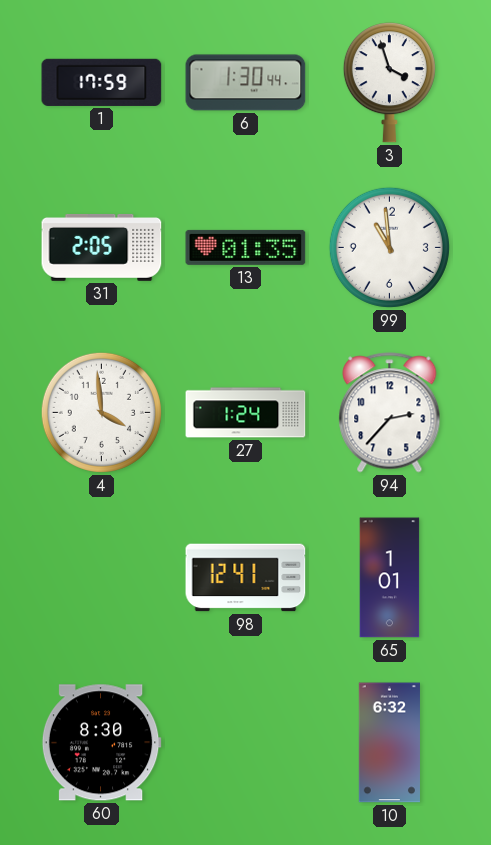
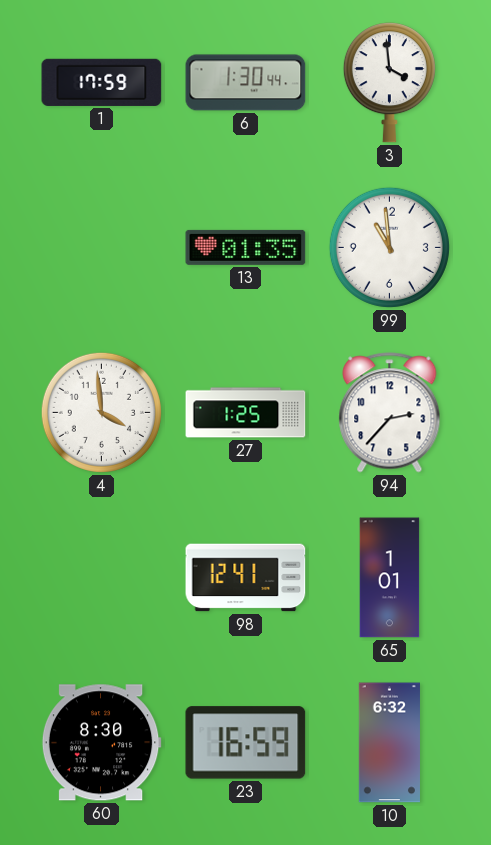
3: 3:57 -> 3:59
31: 2:05 -> none
27: 1:24 -> 1:25
23: none -> 16:59
